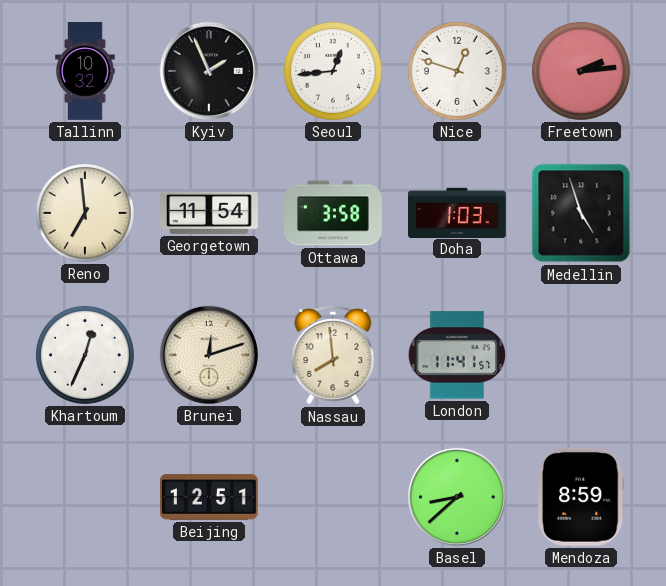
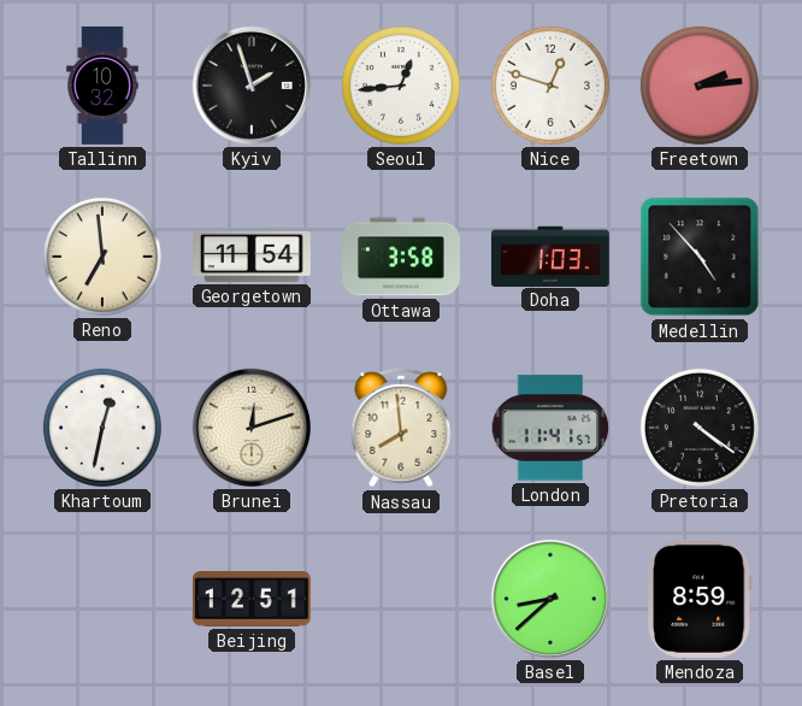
Kyiv: 1:56 -> 1:57
Medellin: 4:57 -> 4:53
Khartoum: 12:34 -> 12:32
Pretoria: none -> 4:21
